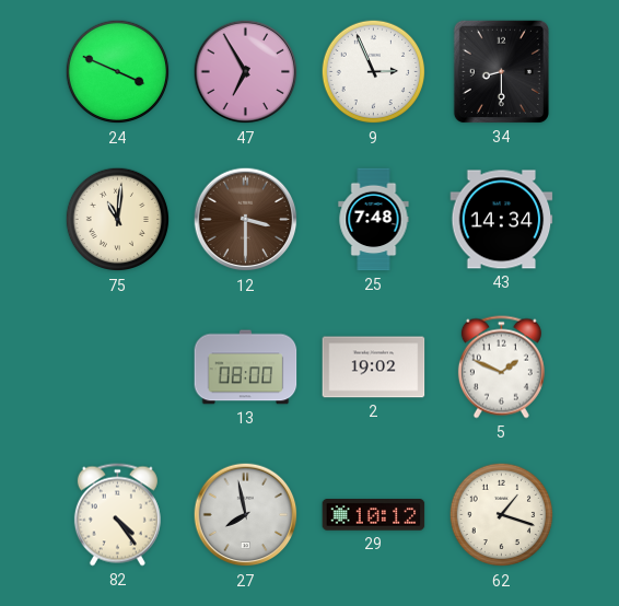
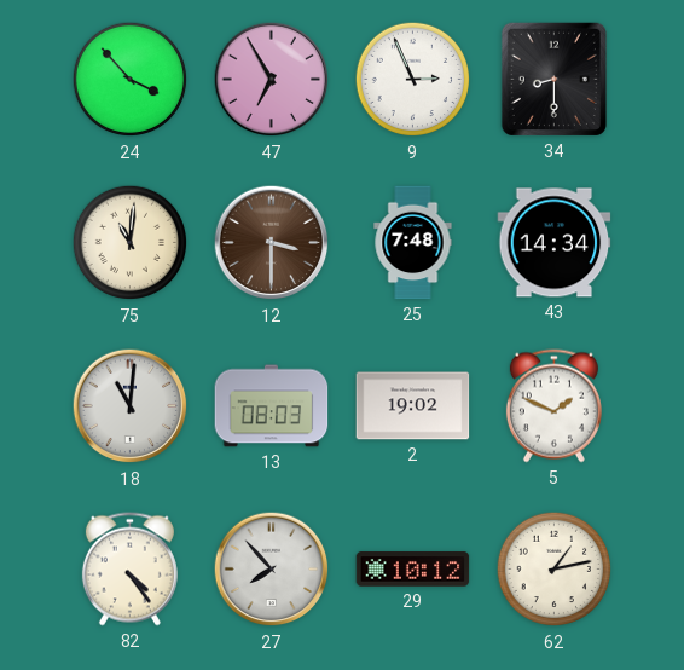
24: 3:49 -> 3:53
18: none -> 11:01
13: 08:00 -> 08:03
27: 7:58 -> 7:53
62: 1:18 -> 1:13
